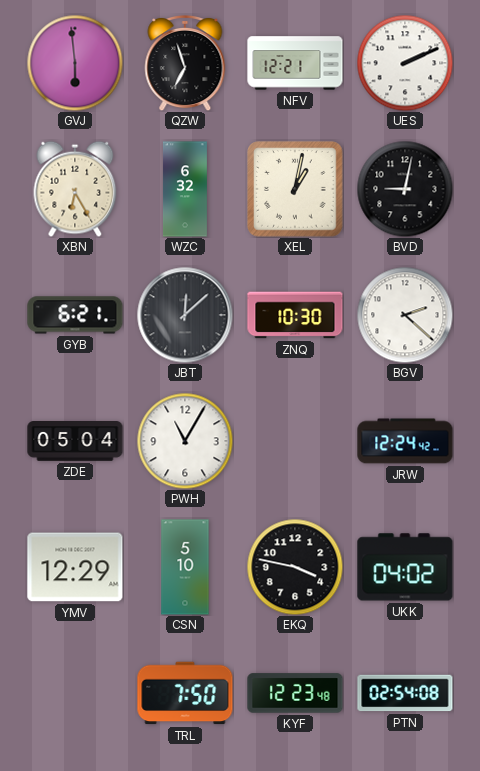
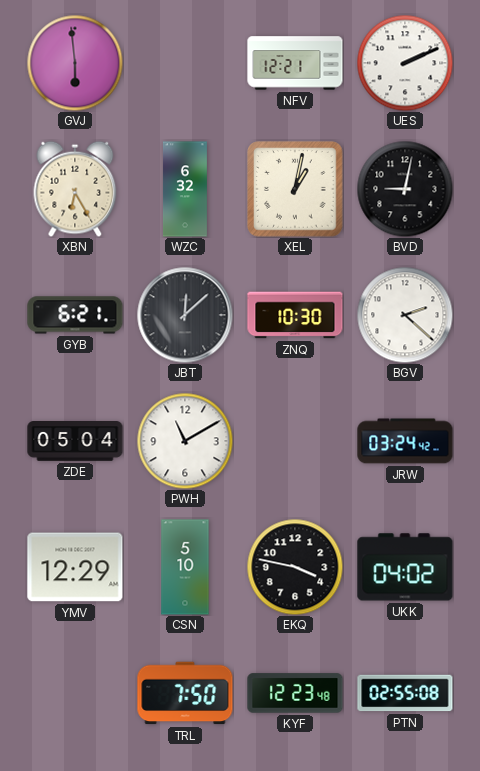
QZW: 6:57 -> none
PWH: 11:05 -> 11:10
JRW: 12:24 -> 03:24
PTN: 02:54 -> 02:55
